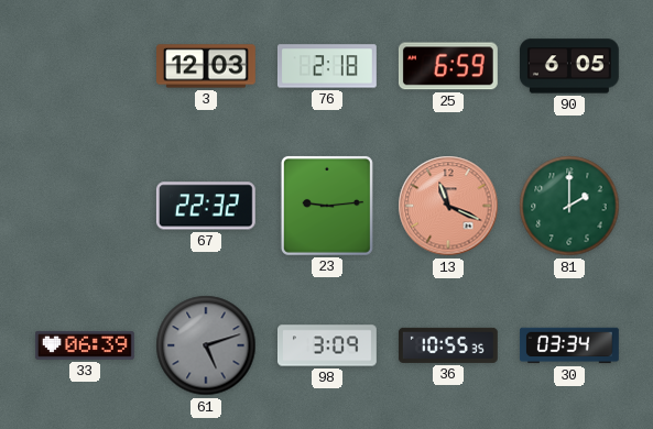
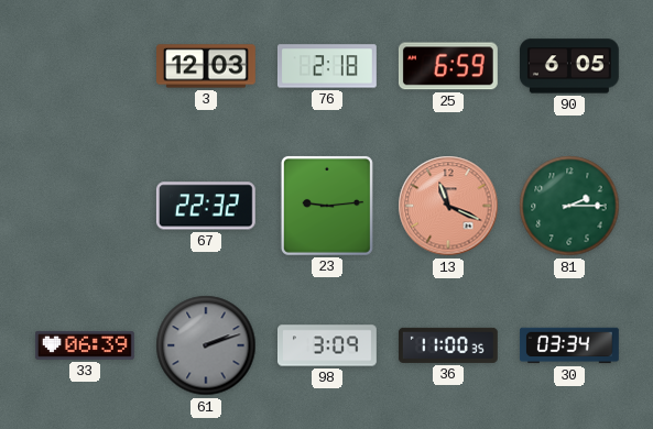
81: 2:00 -> 2:15
61: 5:12 -> 2:12
36: 10:55 -> 11:00
